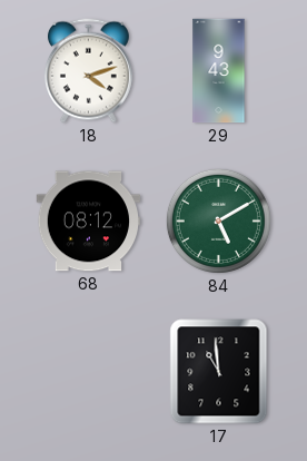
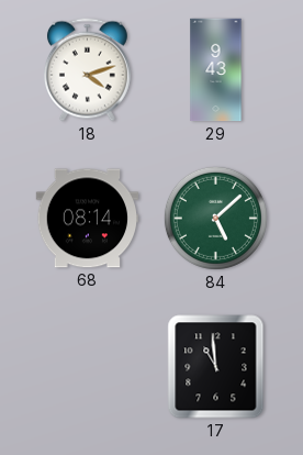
68: 08:12 -> 08:14
84: 5:10 -> 5:08
